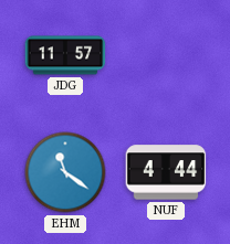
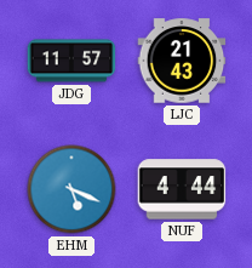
LJC: none -> 21:43
EHM: 11:21 -> 5:19
